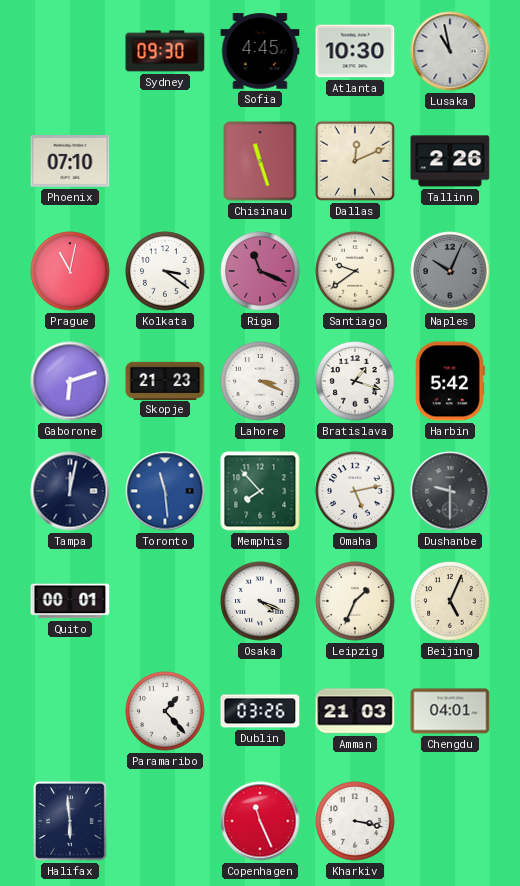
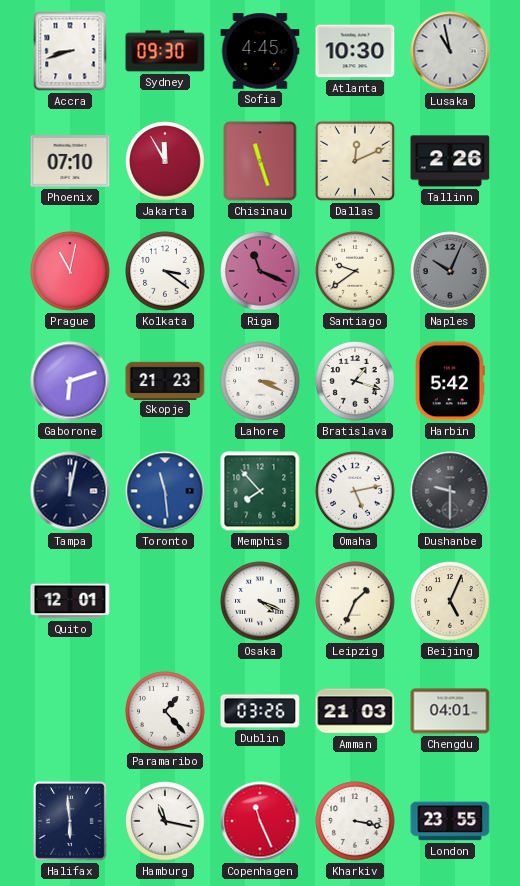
Accra: none -> 8:42
Jakarta: none -> 11:55
Quito: 00:01 -> 12:01
Hamburg: none -> 11:17
London: none -> 23:55
